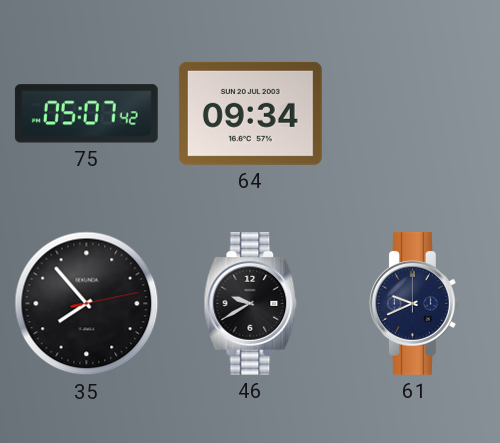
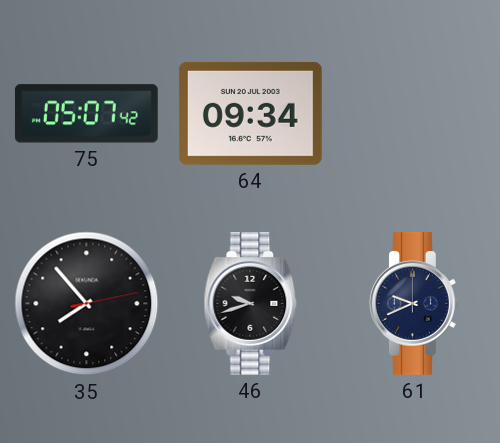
46: 9:40 -> 9:42
